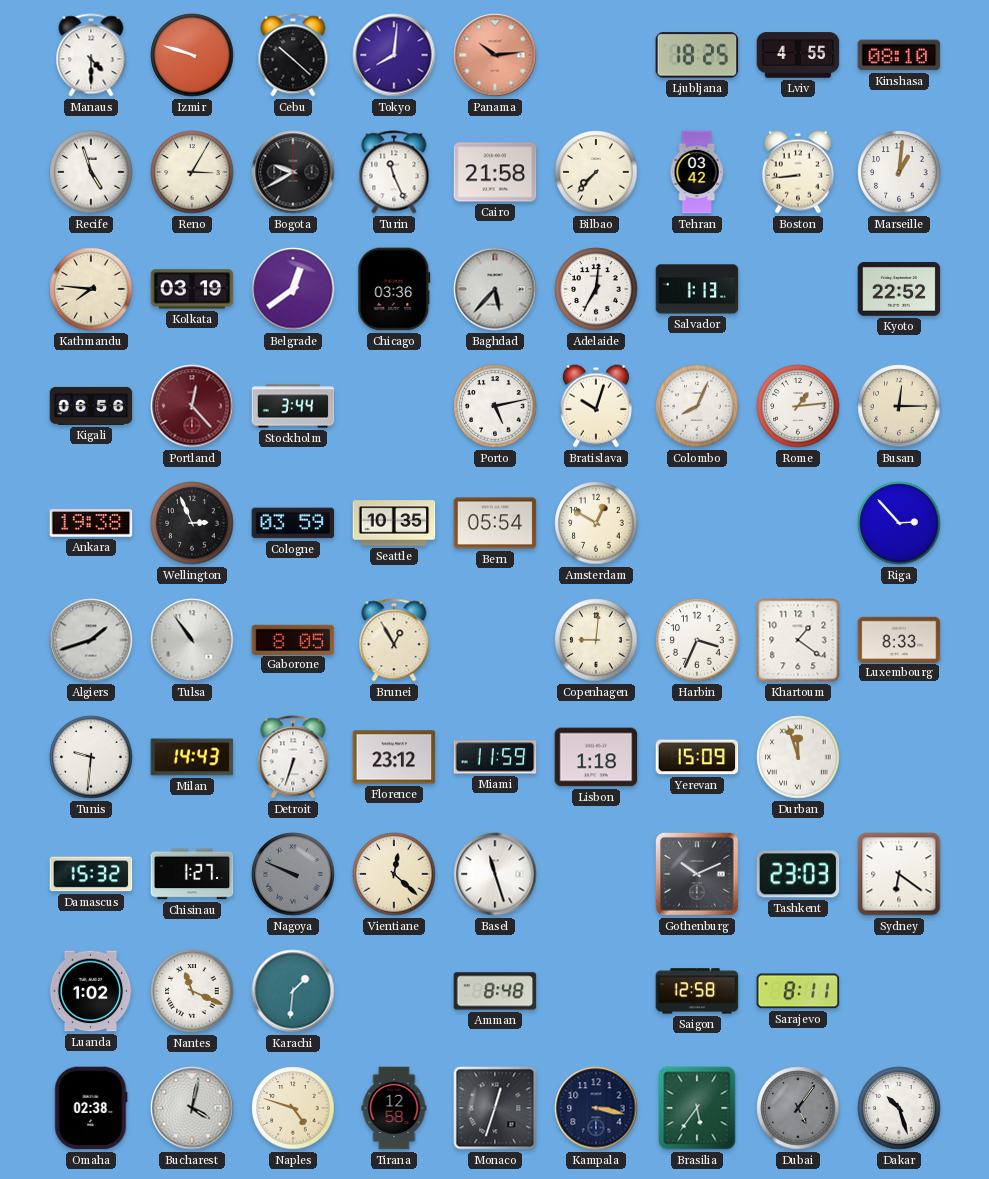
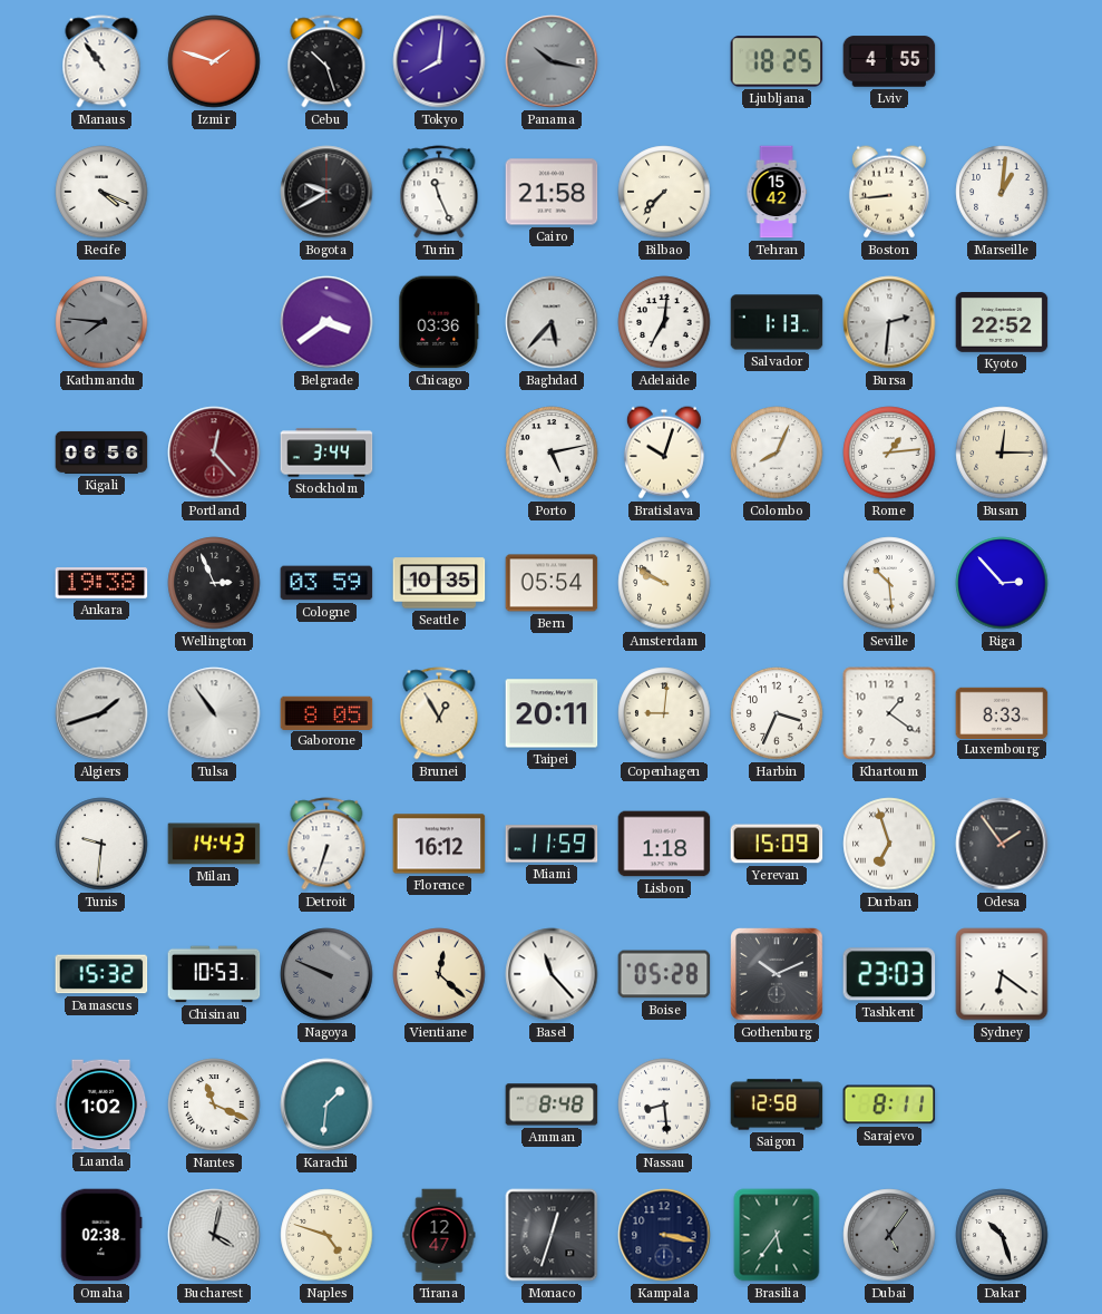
Manaus: 4:30 -> 10:54
Izmir: 9:48 -> 1:48
Cebu: 10:22 -> 10:27
Panama: 10:14 -> 10:17
Panama dial: salmon -> grey
Kinshasa: 08:10 -> none
Recife: 4:57 -> 4:19
Reno: 3:05 -> none
Tehran: 03:42 -> 15:42
Kathmandu dial: cream -> grey
Kolkata: 03:19 -> none
Belgrade: 12:39 -> 3:39
Bursa: none -> 2:31
Amsterdam: 12:50 -> 9:50
Seville: none -> 10:29
Taipei: none -> 20:11
Florence: 23:12 -> 16:12
Durban: 11:57 -> 6:57
Odesa: none -> 1:54
Chisinau: 1:27 -> 10:53
Basel: 11:27 -> 11:23
Boise: none -> 05:28
Nassau: none -> 8:29
Tirana: 12:58 -> 12:47
